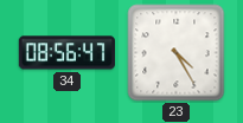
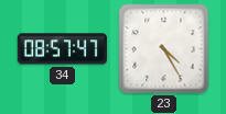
34: 08:56 -> 08:57
